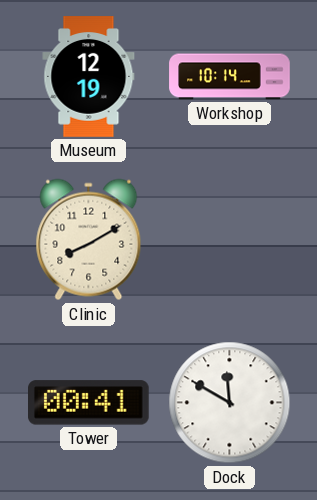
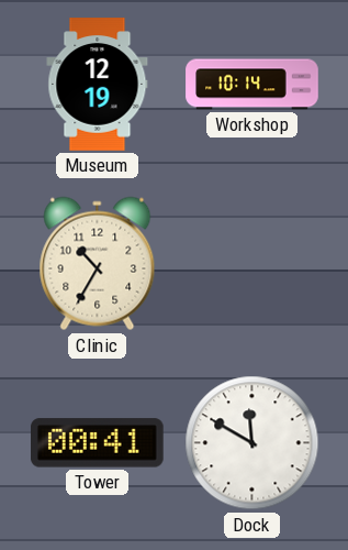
Clinic: 8:10 -> 10:35
